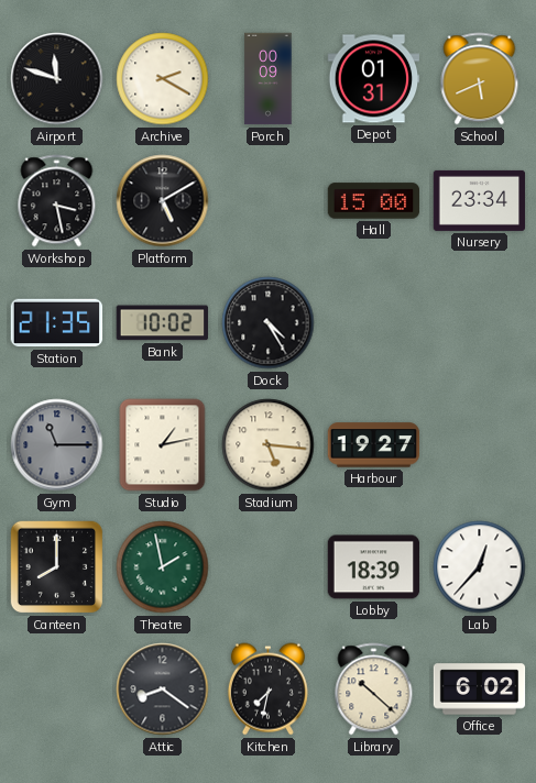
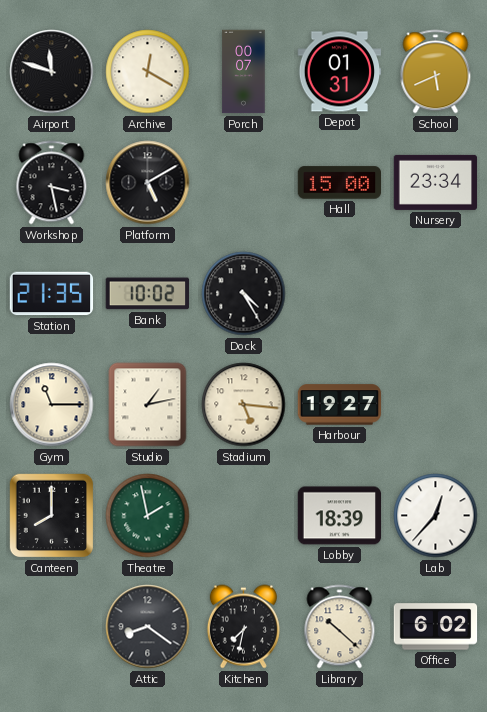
Archive: 2:20 -> 12:20
Porch: 00:09 -> 00:07
Gym dial: grey -> cream
